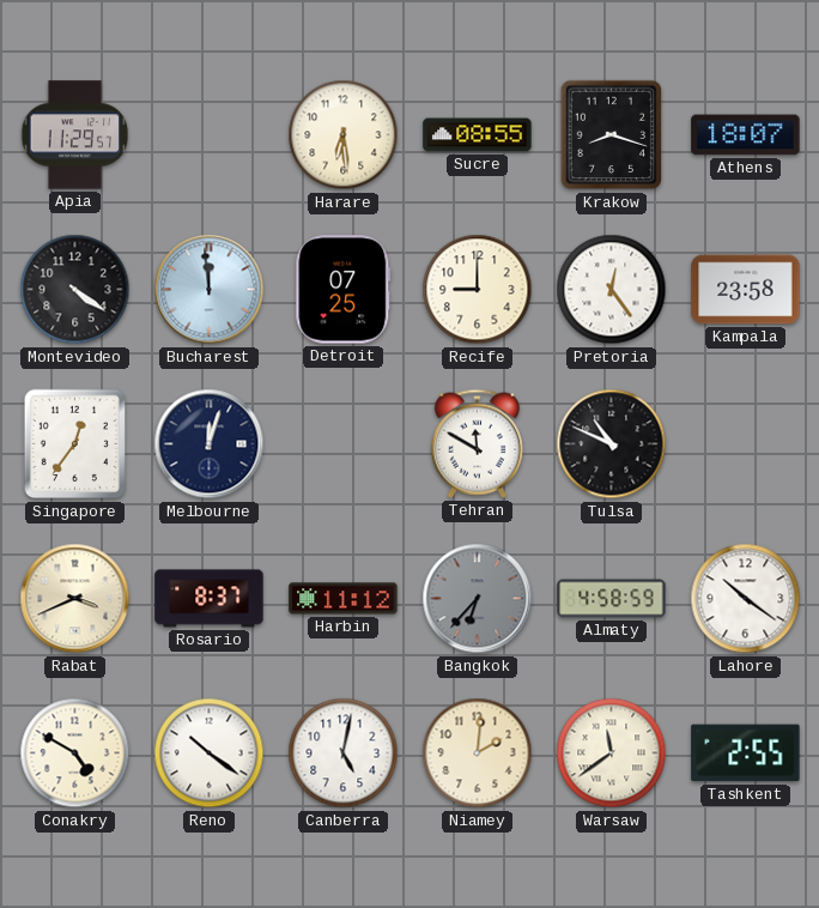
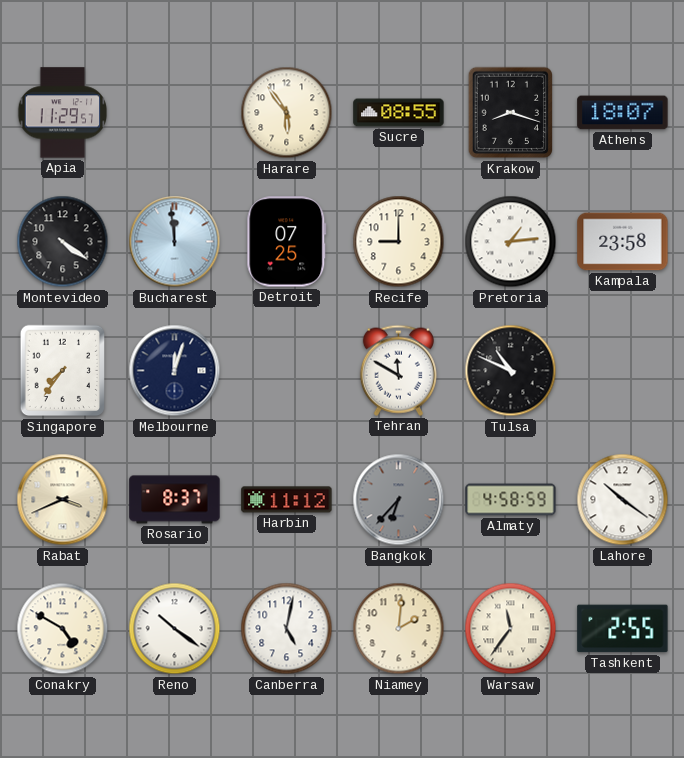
Harare: 6:29 -> 5:54
Pretoria: 12:24 -> 1:14
Singapore: 12:36 -> 7:36
Warsaw: 11:39 -> 11:36
